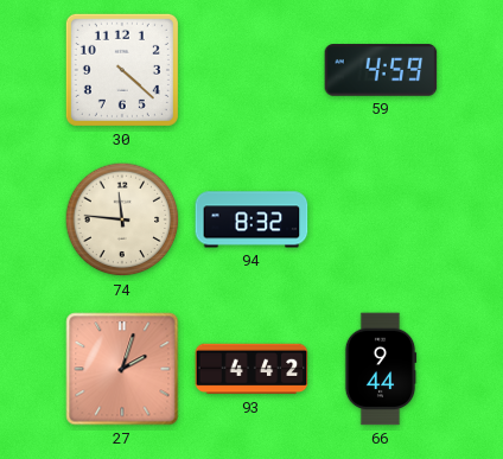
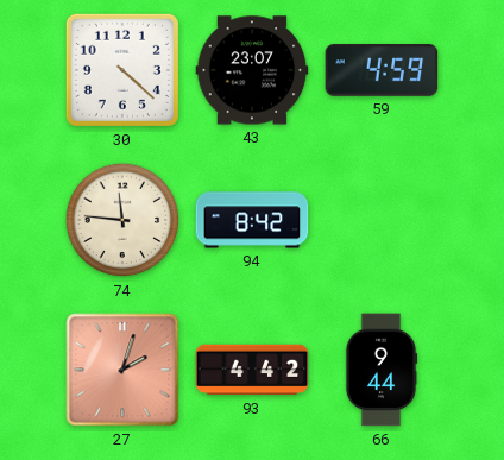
43: none -> 23:07
94: 8:32 -> 8:42
